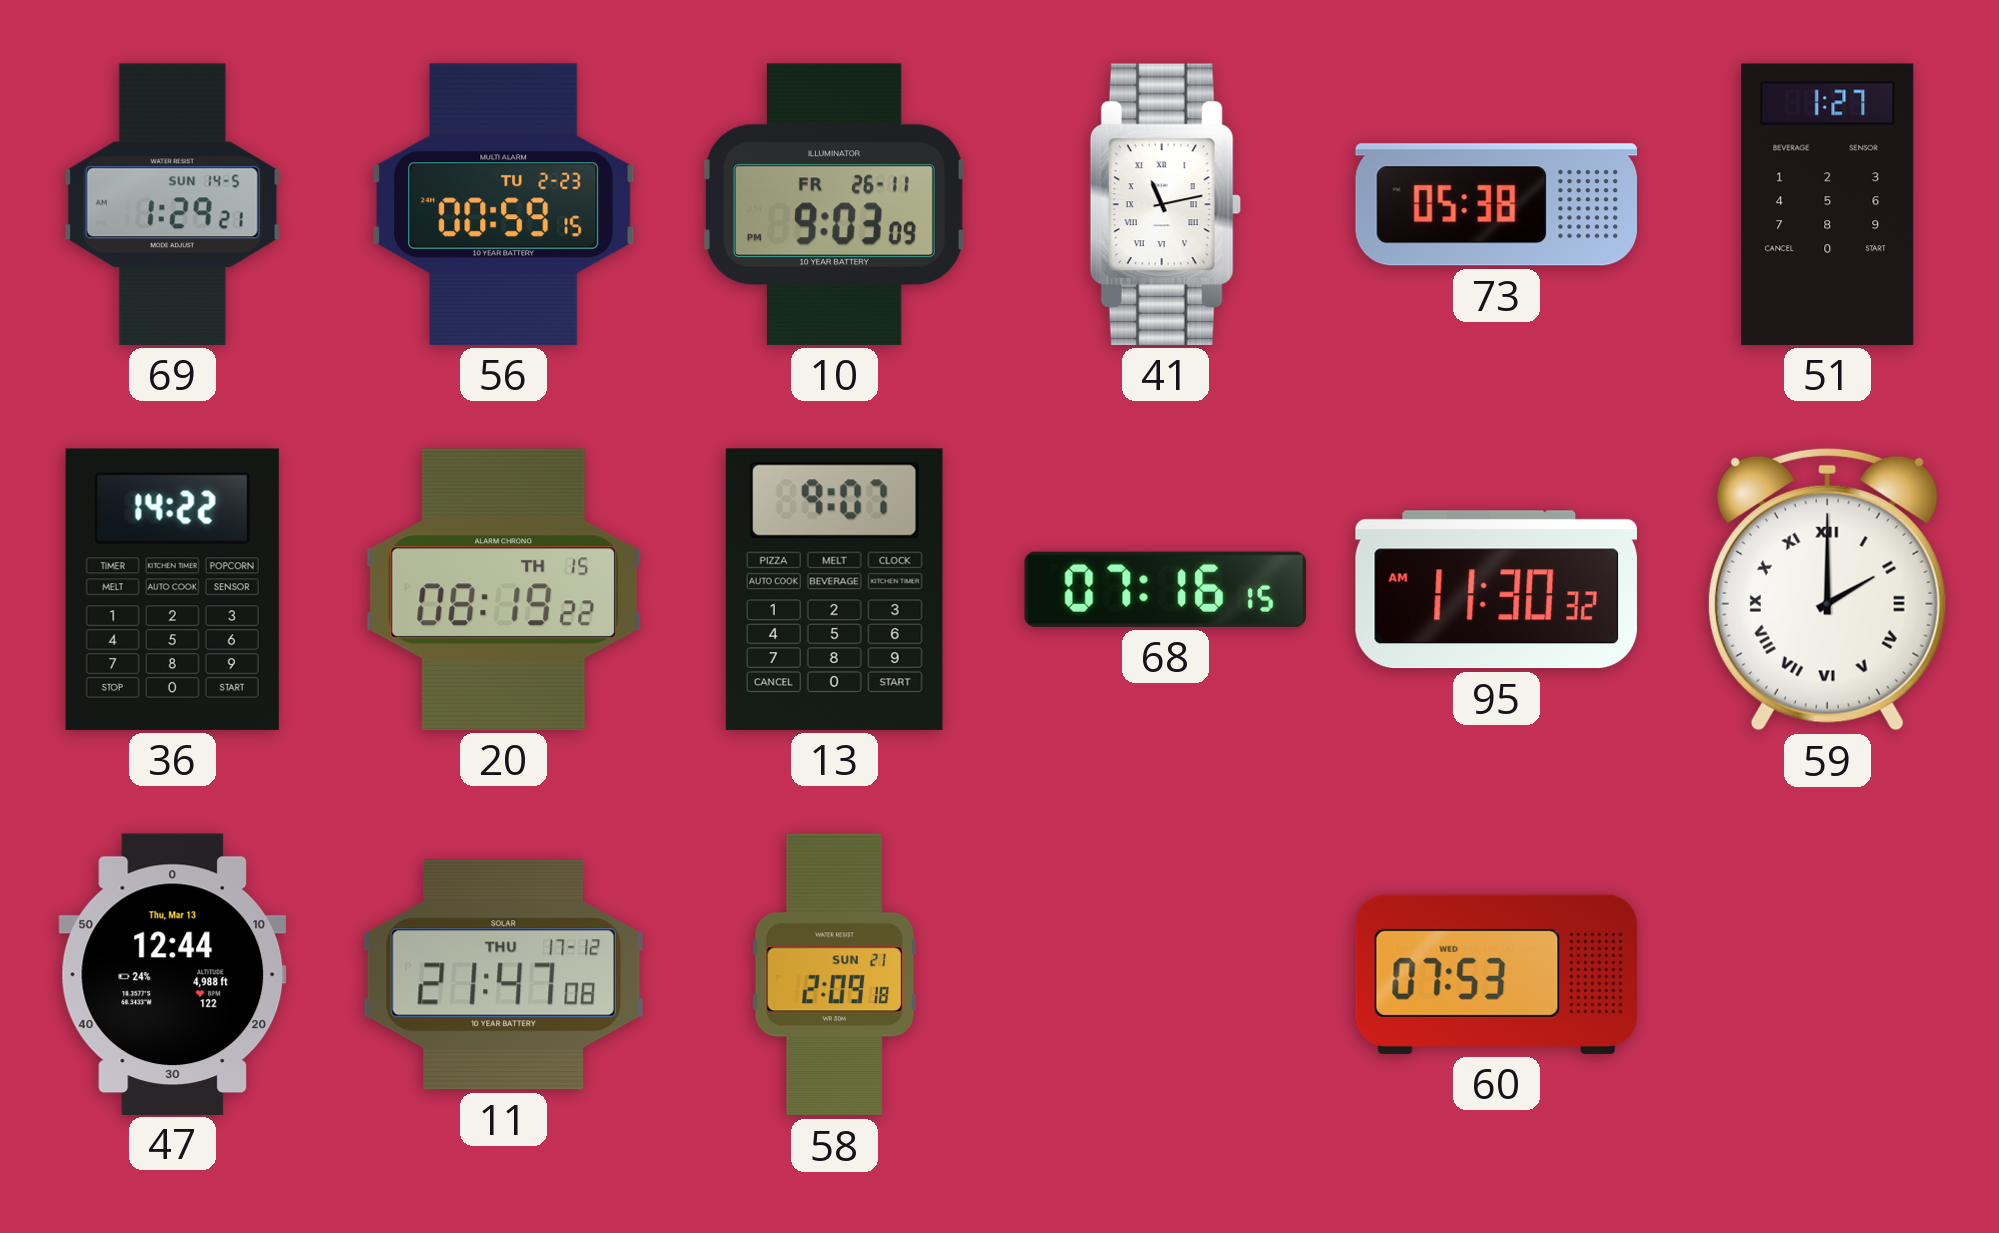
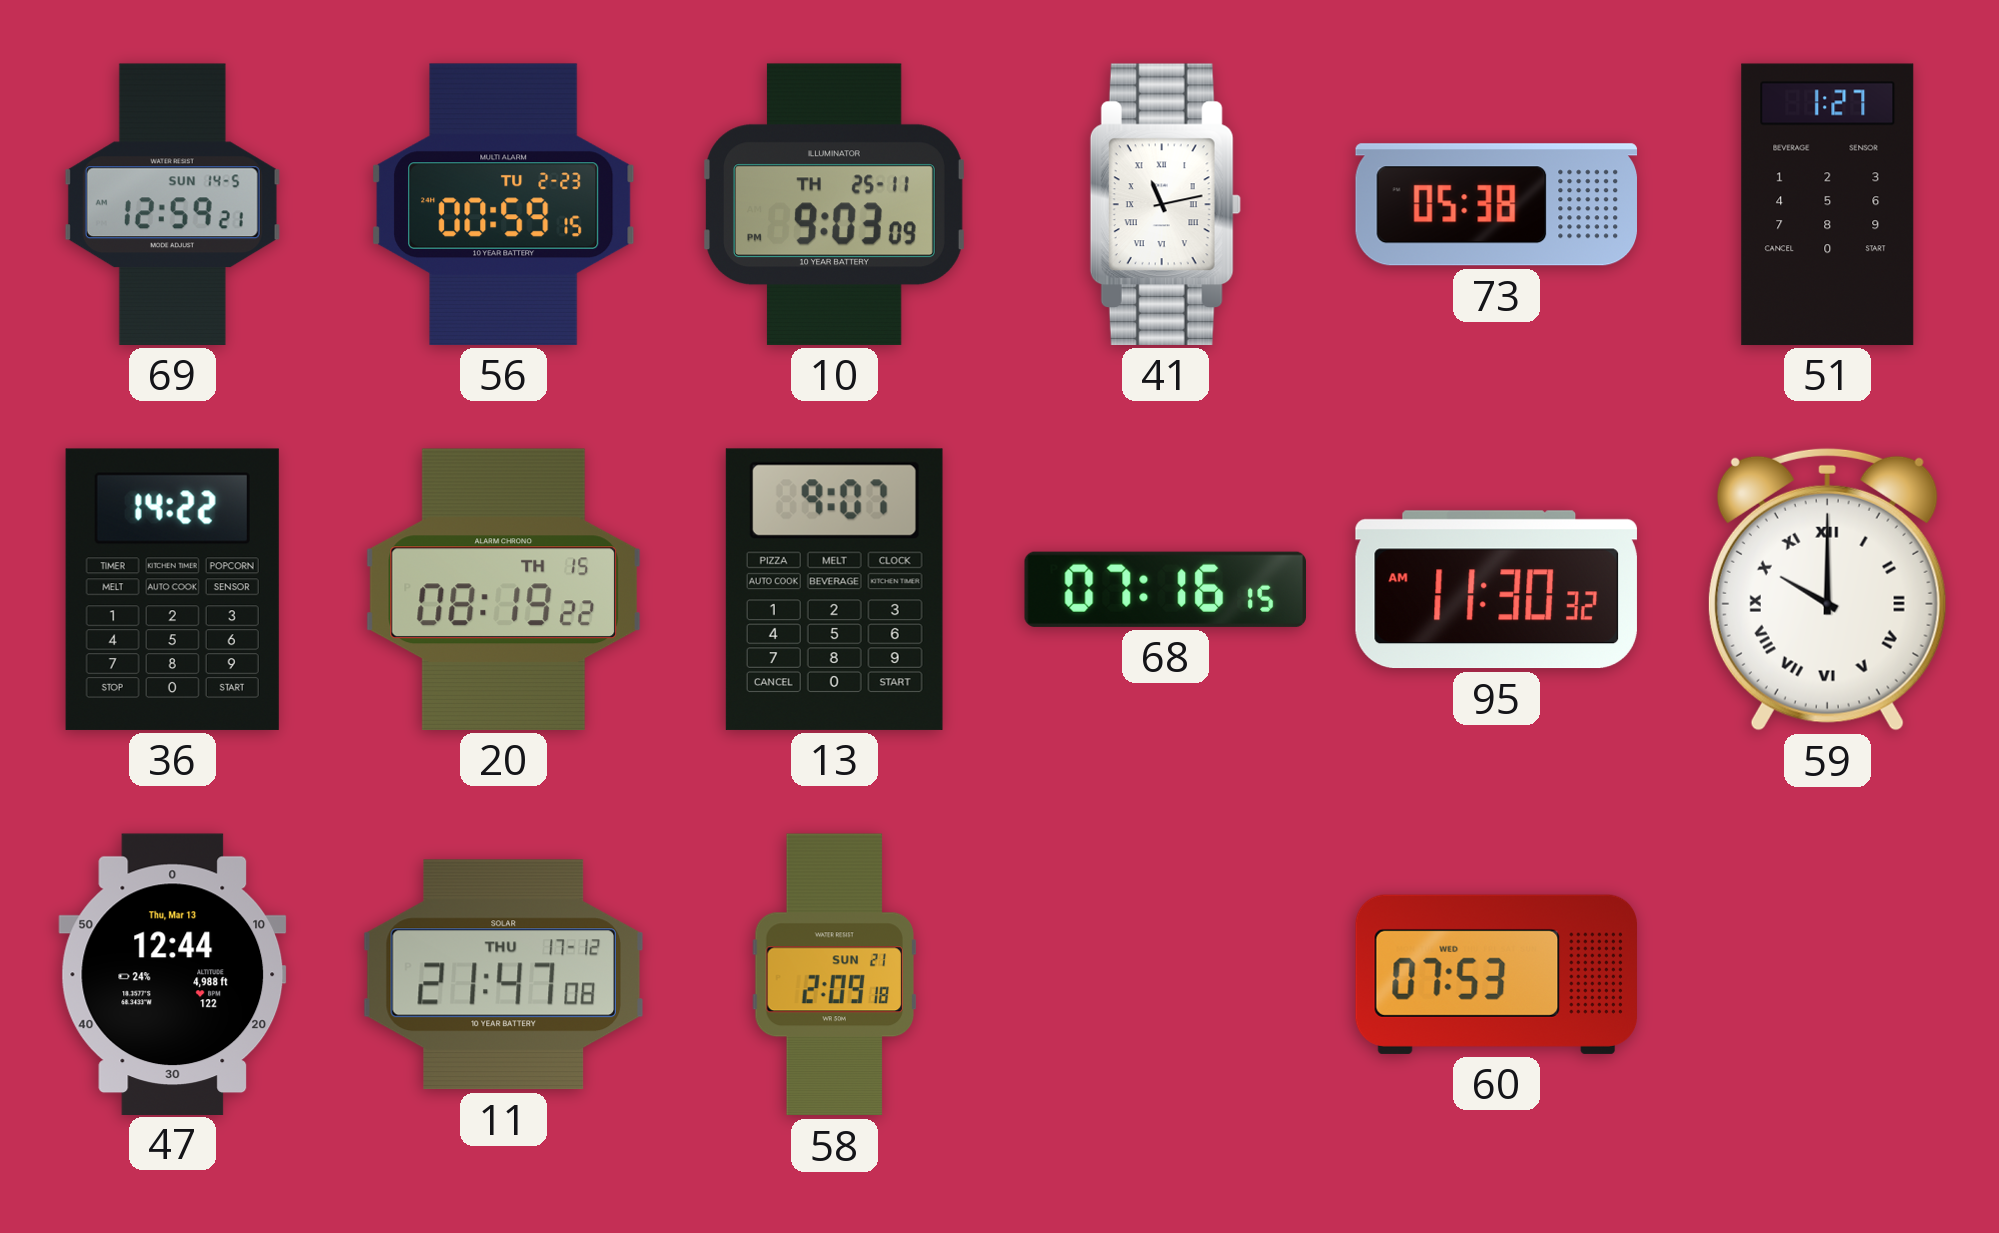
69: 1:29 -> 12:59
10 date: FR 26-11 -> TH 25-11
59: 2:00 -> 10:00
